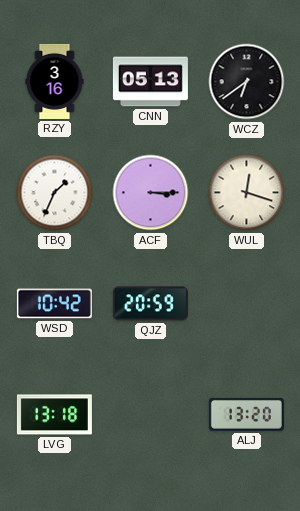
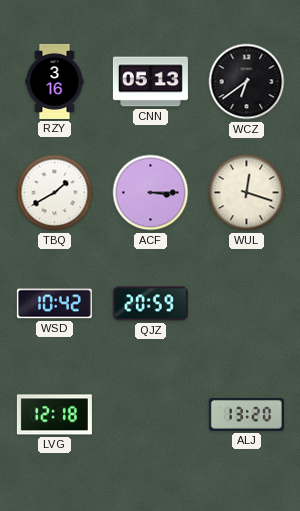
TBQ: 1:34 -> 1:40
LVG: 13:18 -> 12:18
